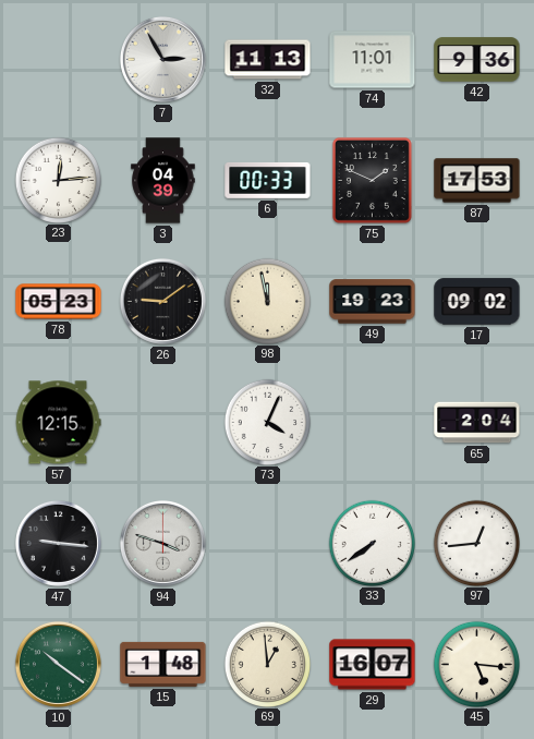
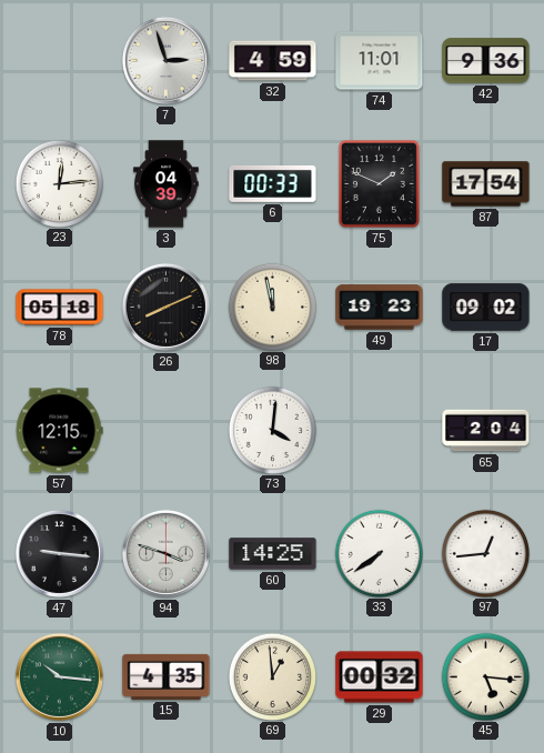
7: 2:55 -> 2:57
32: 11:13 -> 4:59
87: 17:53 -> 17:54
78: 05:23 -> 05:18
26: 9:09 -> 8:11
73: 4:04 -> 4:01
60: none -> 14:25
10: 10:21 -> 10:16
15: 1:48 -> 4:35
29: 16:07 -> 00:32
